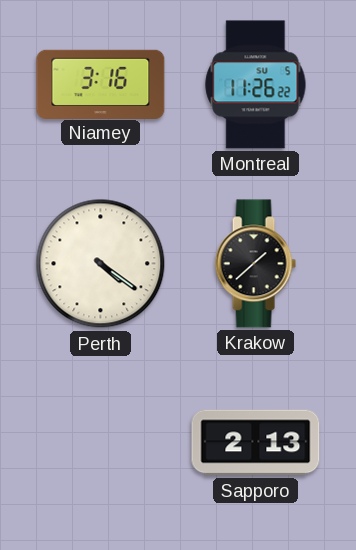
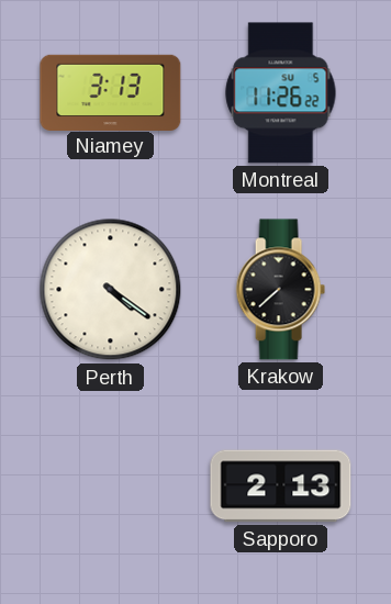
Niamey: 3:16 -> 3:13
Krakow: 1:38 -> 7:38
